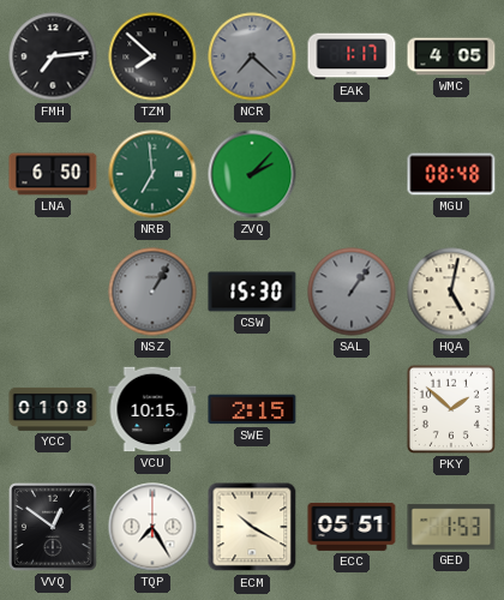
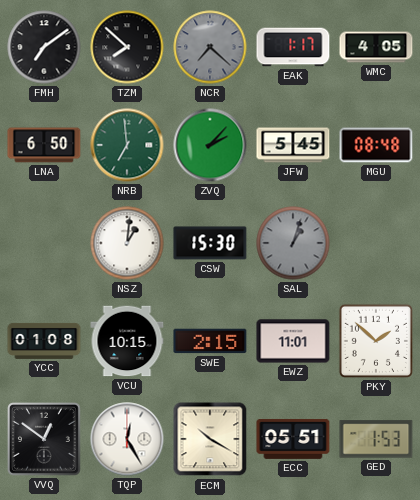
FMH: 7:14 -> 7:09
JFW: none -> 5:45
NSZ: 1:05 -> 1:01
NSZ dial: grey -> white
SAL: 1:06 -> 1:03
HQA: 5:02 -> none
EWZ: none -> 11:01
TQP: 7:25 -> 12:25
